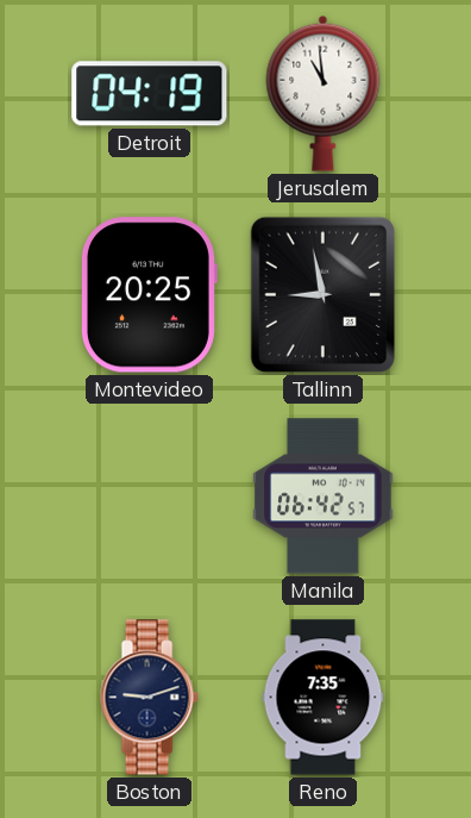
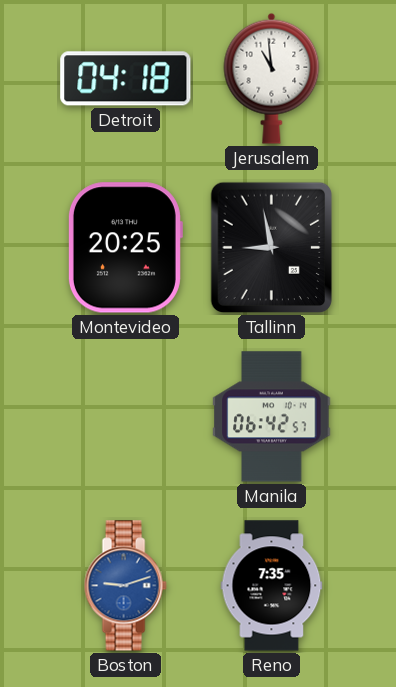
Detroit: 04:19 -> 04:18
Boston dial: navy -> blue
